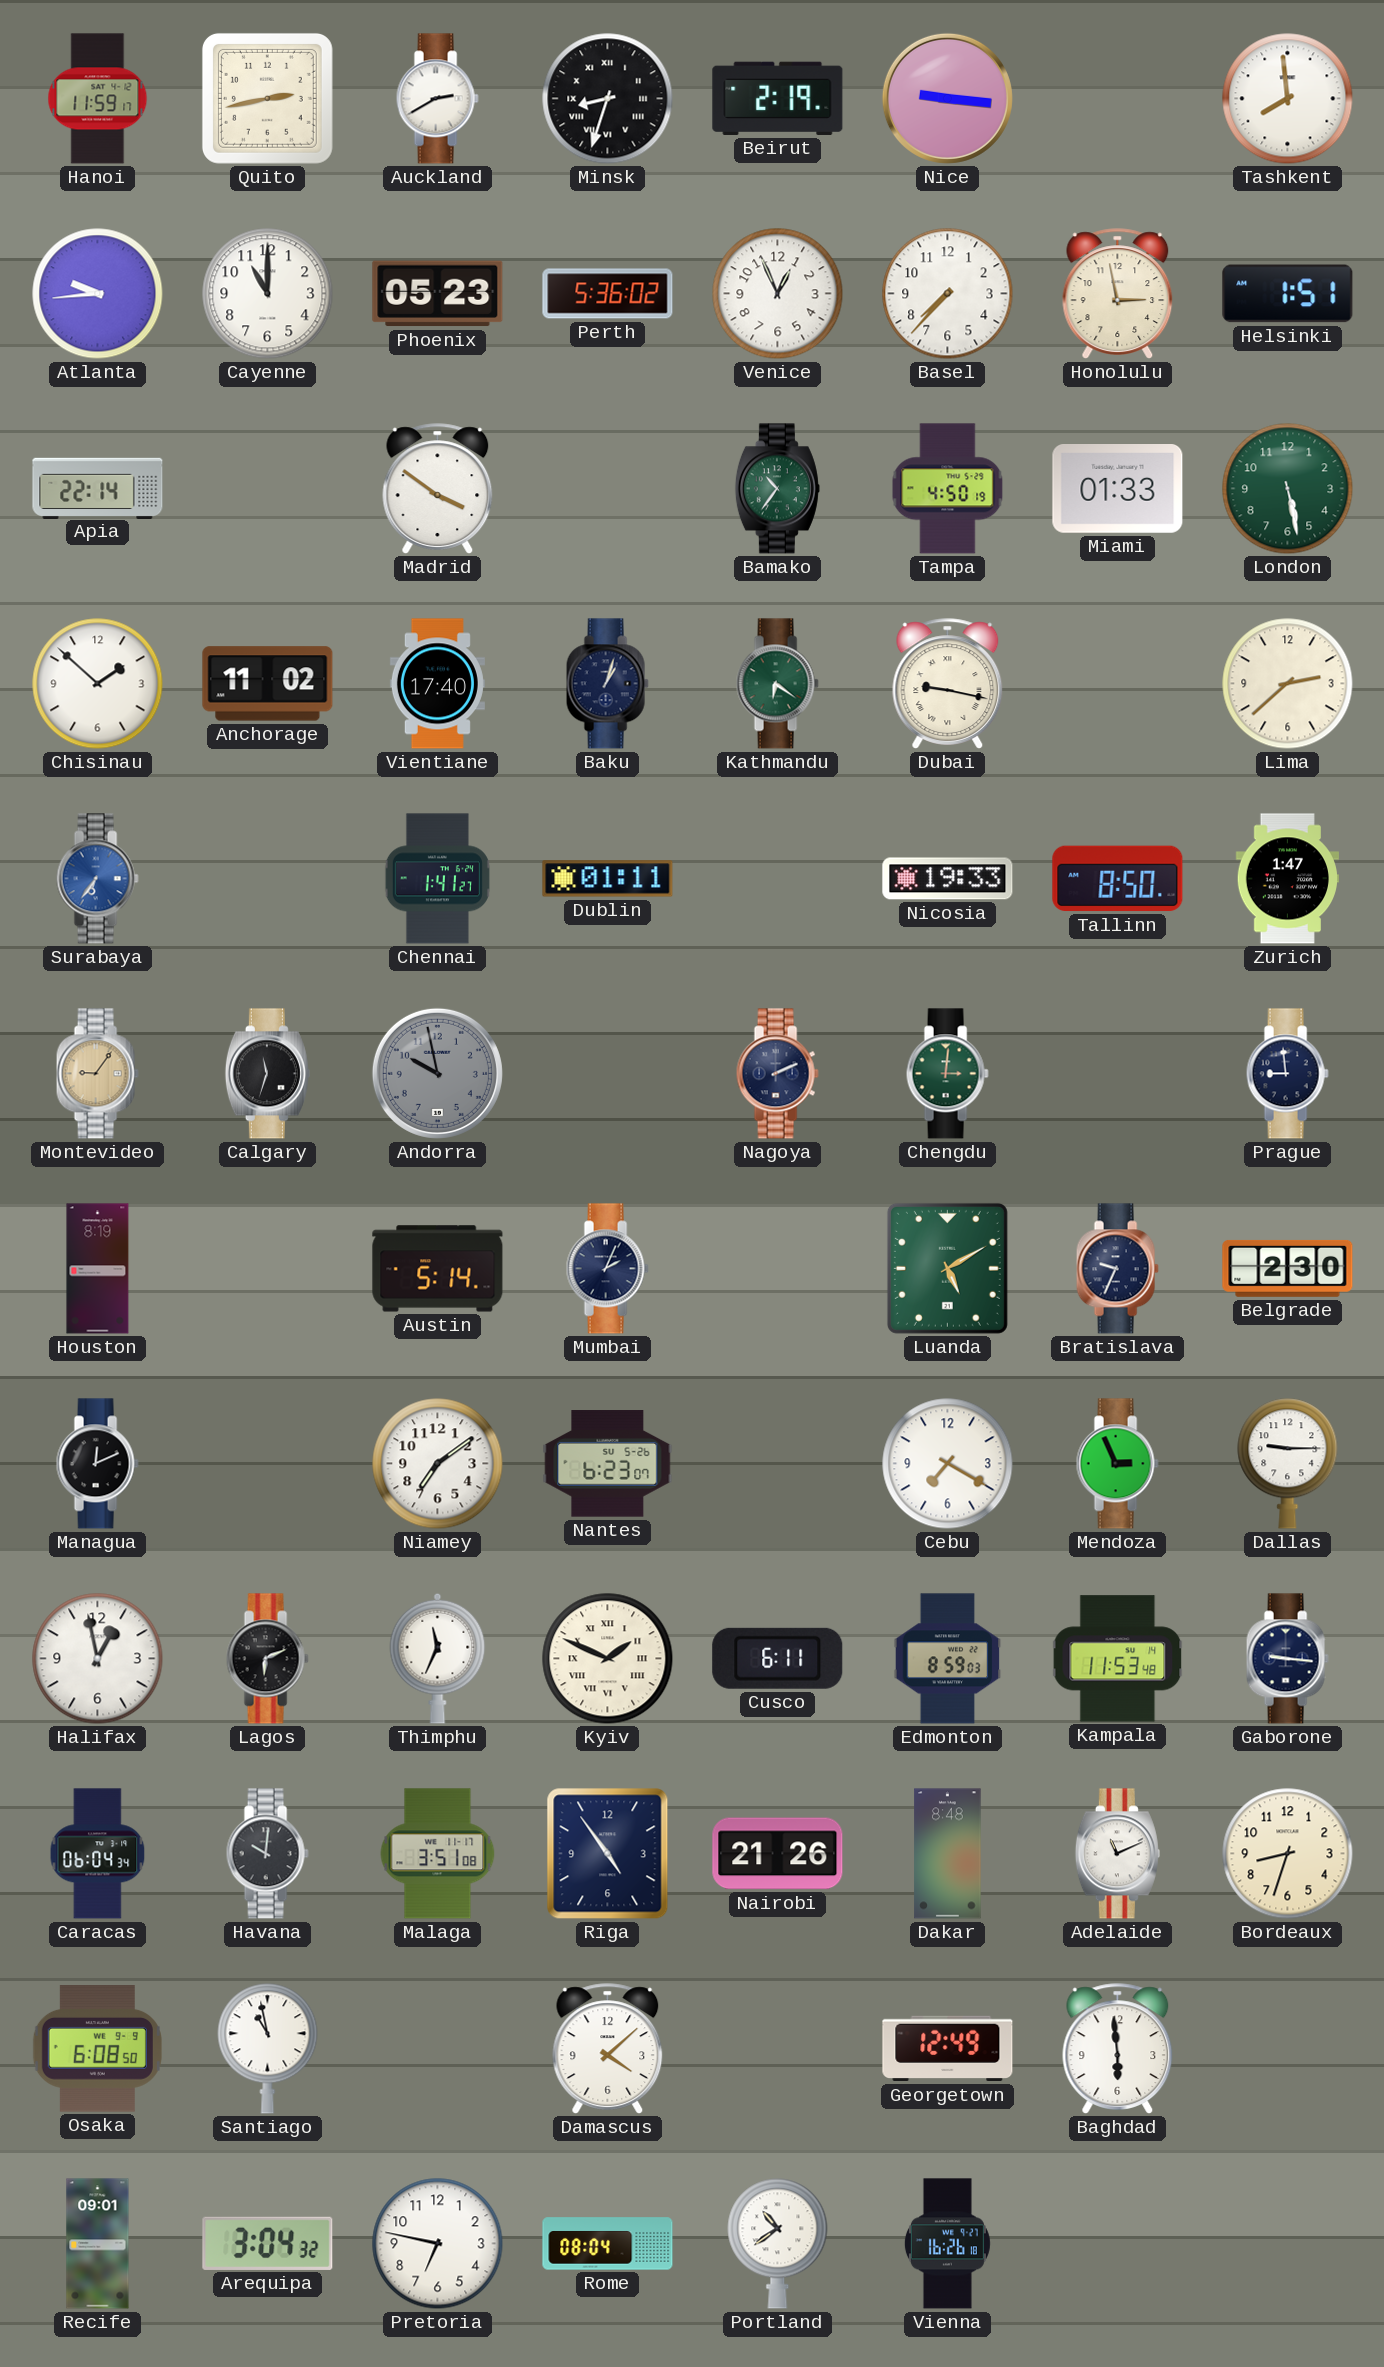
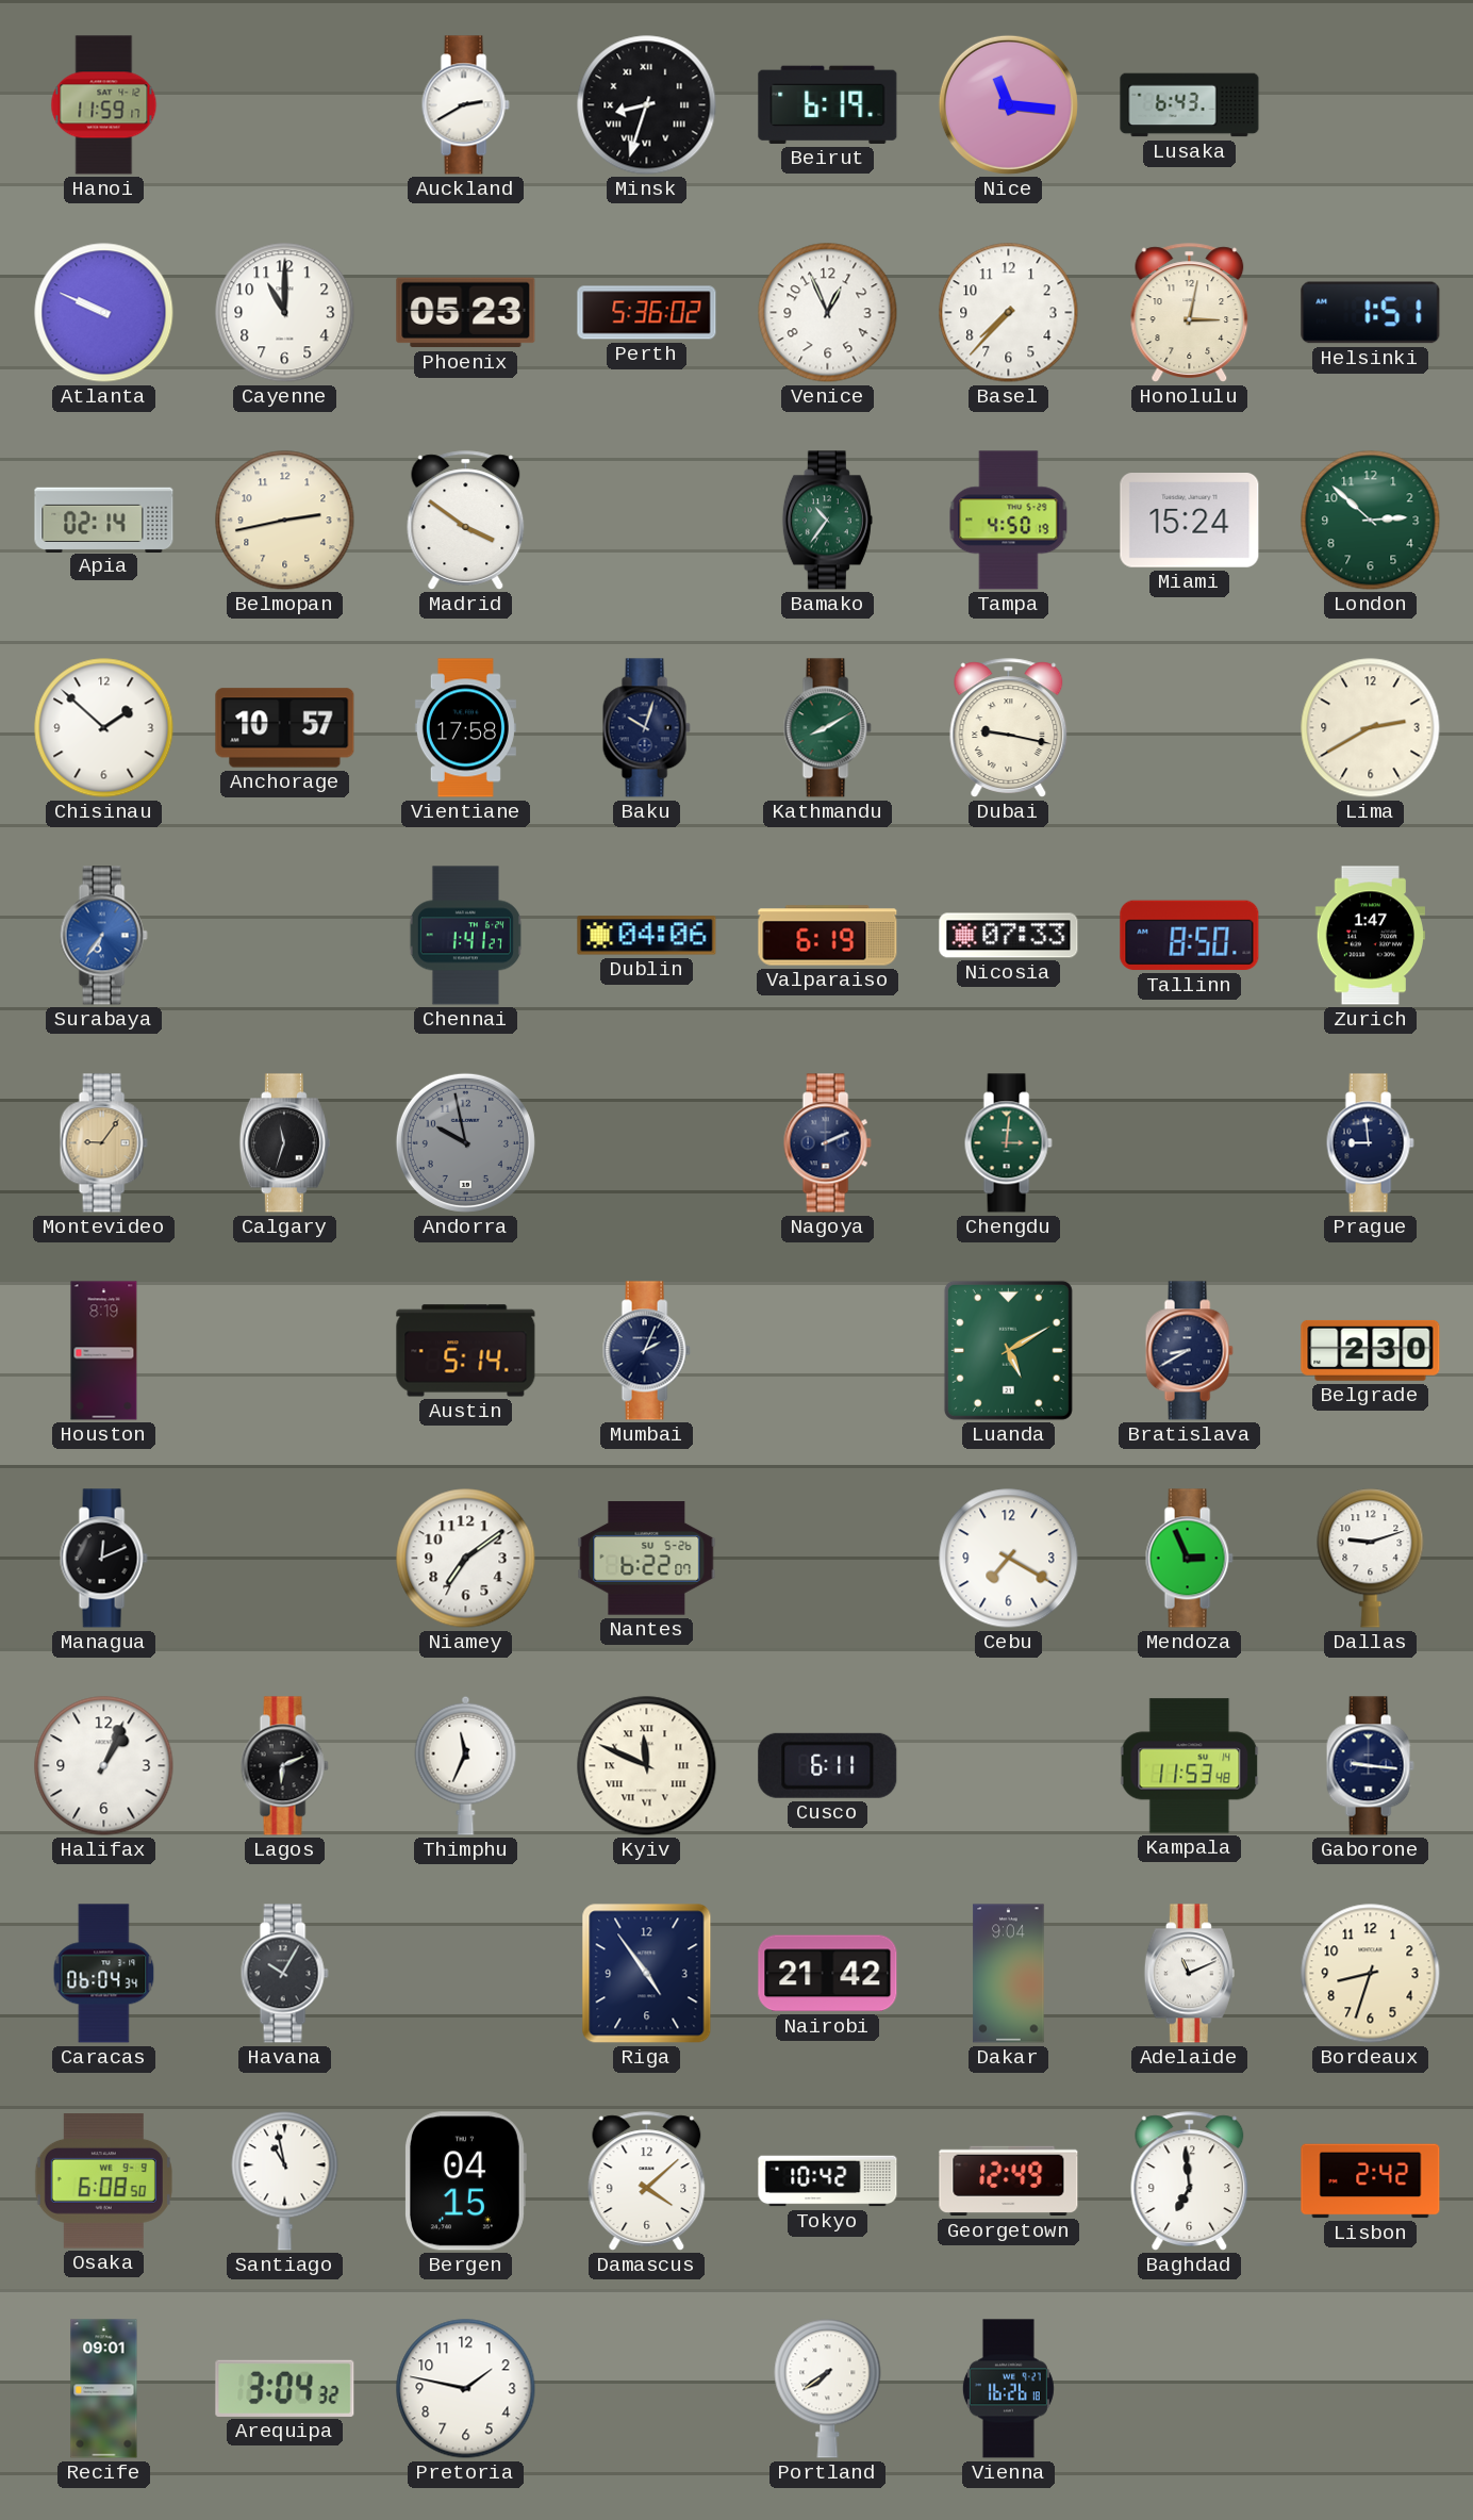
Quito: 2:43 -> none
Beirut: 2:19 -> 6:19
Nice: 9:16 -> 11:16
Lusaka: none -> 6:43
Tashkent: 7:59 -> none
Atlanta: 9:44 -> 9:49
Honolulu: 2:58 -> 3:02
Apia: 22:14 -> 02:14
Belmopan: none -> 2:43
Miami: 01:33 -> 15:24
London: 5:28 -> 2:52
Anchorage: 11:02 -> 10:57
Vientiane: 17:40 -> 17:58
Baku: 1:03 -> 10:03
Kathmandu: 6:21 -> 8:10
Lima: 2:38 -> 2:40
Dublin: 01:11 -> 04:06
Valparaiso: none -> 6:19
Nicosia: 19:33 -> 07:33
Bratislava: 9:34 -> 8:40
Nantes: 6:23 -> 6:22
Dallas: 9:15 -> 9:12
Halifax: 12:58 -> 1:04
Kyiv: 1:49 -> 11:49
Edmonton: 8:59 -> none
Havana: 10:01 -> 10:05
Malaga: 3:51 -> none
Nairobi: 21:26 -> 21:42
Dakar: 8:48 -> 9:04
Bergen: none -> 04:15
Tokyo: none -> 10:42
Baghdad: 5:59 -> 6:59
Lisbon: none -> 2:42
Pretoria: 6:47 -> 1:47
Rome: 08:04 -> none
Portland: 10:39 -> 7:39
